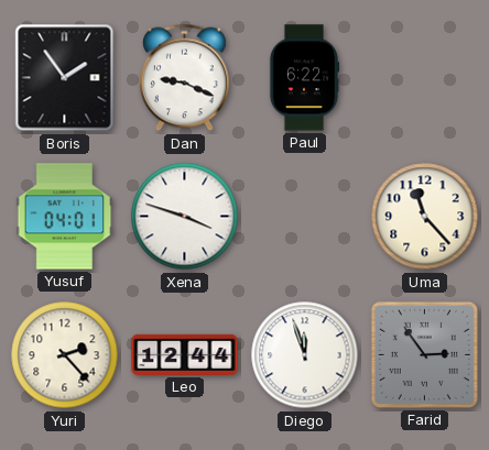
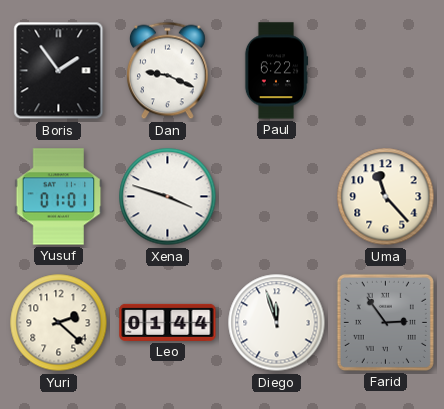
Yusuf: 04:01 -> 01:01
Yuri: 2:23 -> 2:22
Leo: 12:44 -> 01:44
